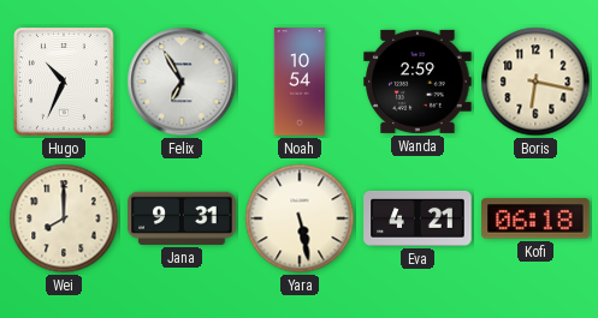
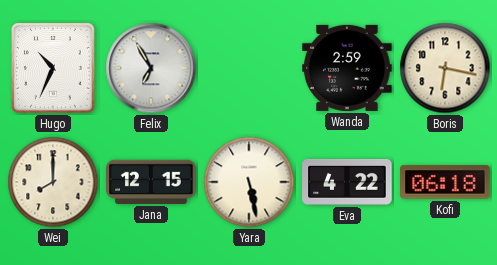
Noah: 10:54 -> none
Jana: 9:31 -> 12:15
Eva: 4:21 -> 4:22
